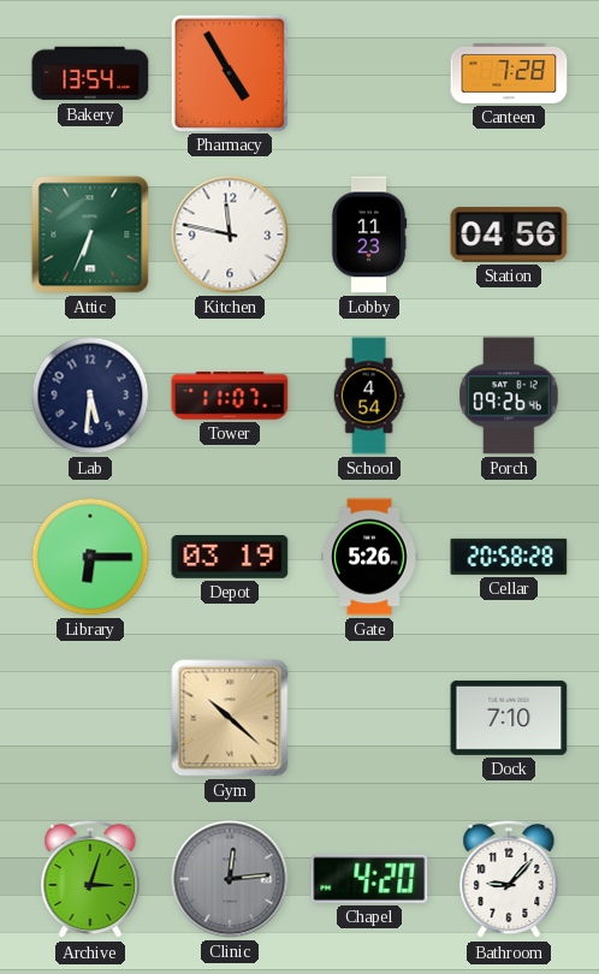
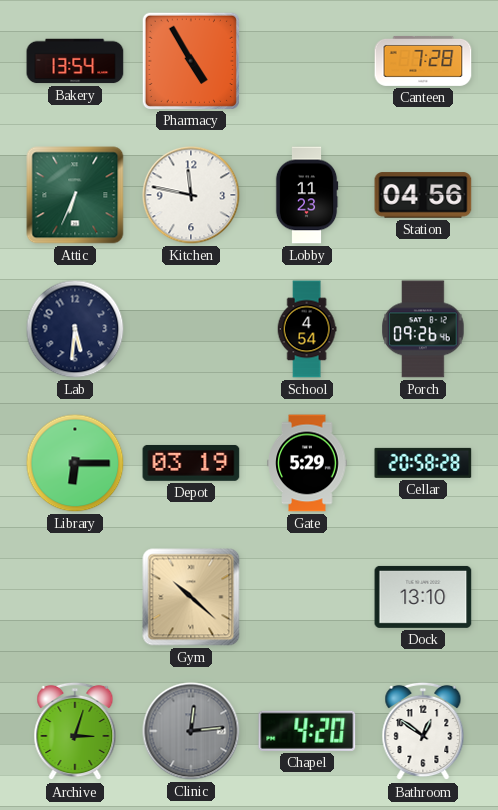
Tower: 11:07 -> none
Gate: 5:26 -> 5:29
Dock: 7:10 -> 13:10
Bathroom: 9:07 -> 12:51
